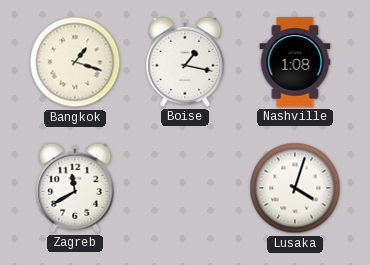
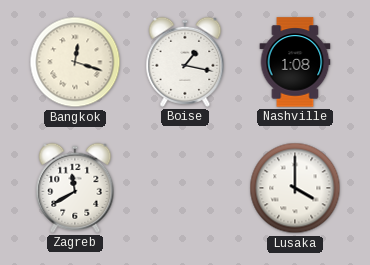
Bangkok: 1:18 -> 12:18
Lusaka: 4:03 -> 4:00
